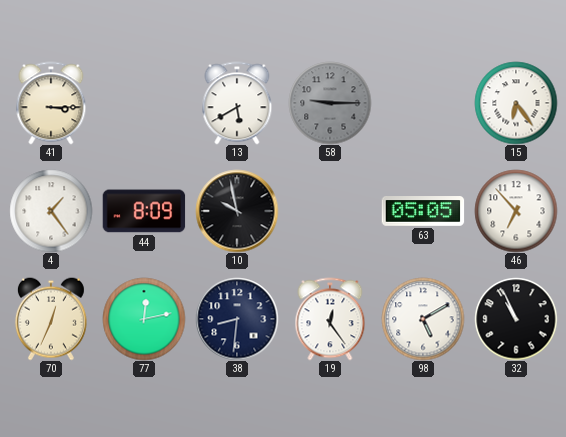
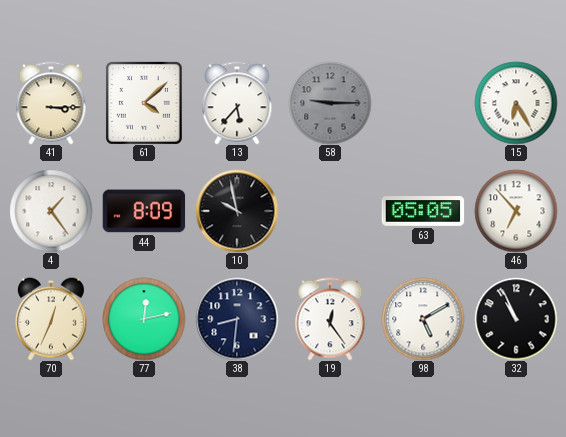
61: none -> 4:08
13: 5:40 -> 5:37
15: 6:24 -> 6:25
